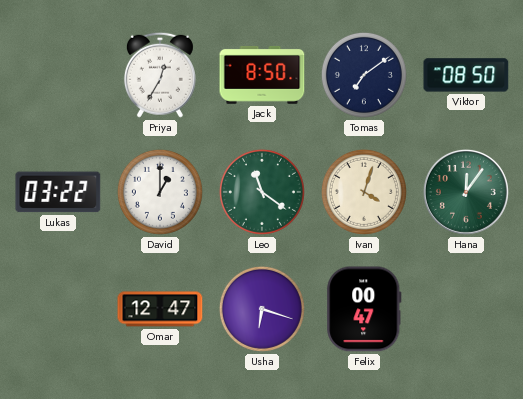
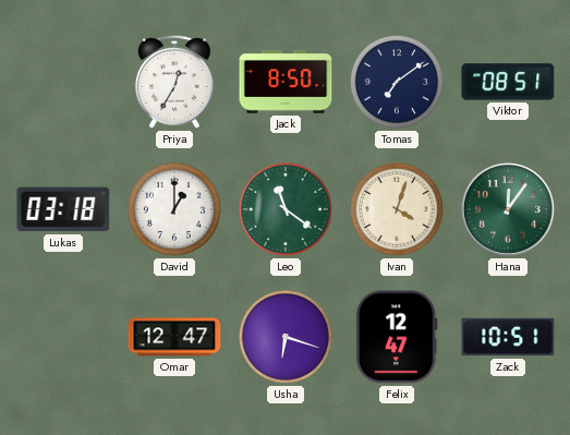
Viktor: 08:50 -> 08:51
Lukas: 03:22 -> 03:18
Felix: 00:47 -> 12:47
Zack: none -> 10:51
